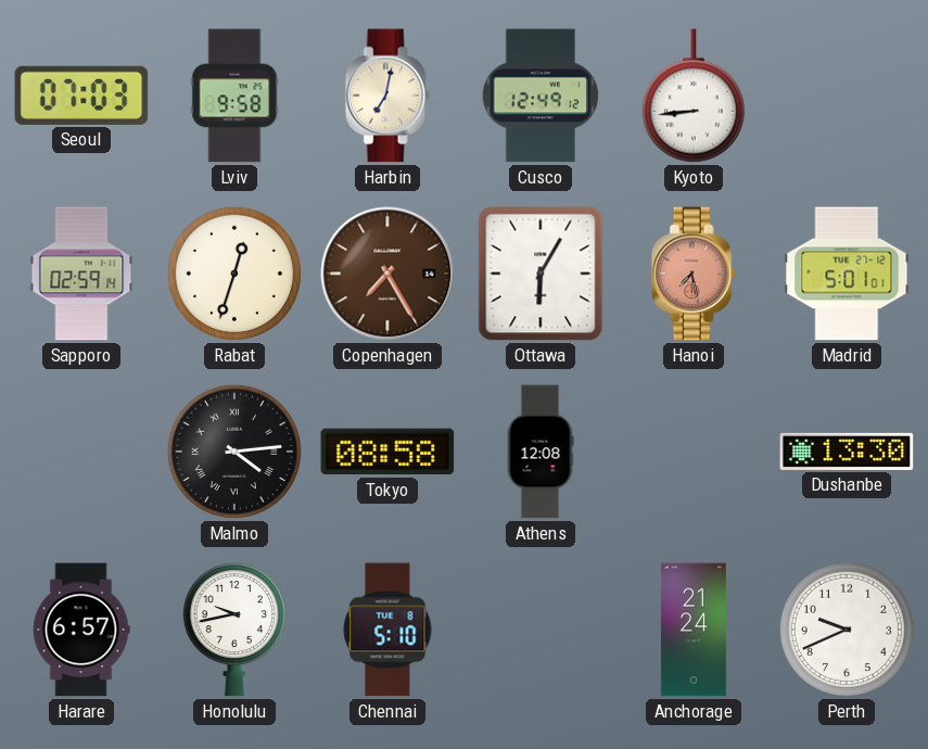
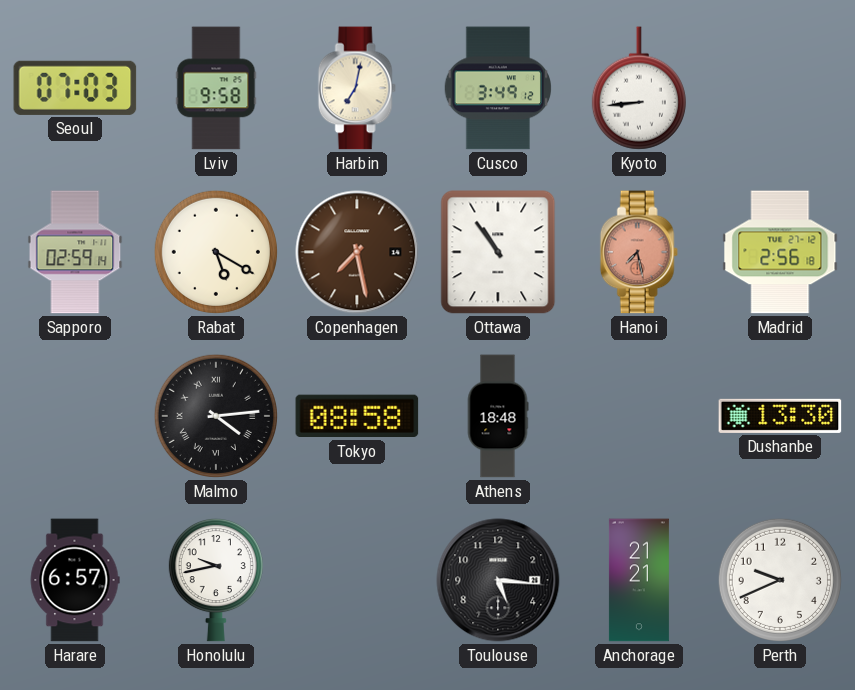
Cusco: 12:49 -> 3:49
Rabat: 12:33 -> 5:20
Copenhagen: 7:25 -> 7:28
Ottawa: 6:05 -> 10:54
Madrid: 5:01 -> 2:56
Athens: 12:08 -> 18:48
Chennai: 5:10 -> none
Toulouse: none -> 5:16
Anchorage: 21:24 -> 21:21
